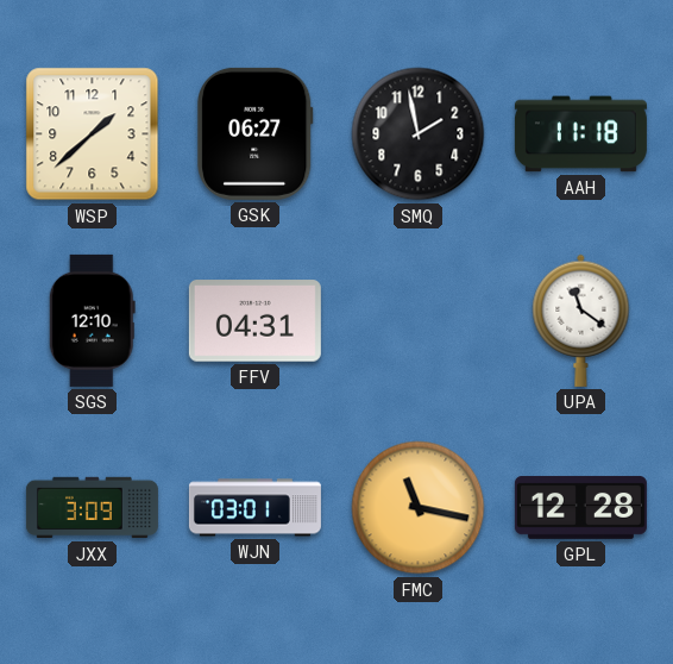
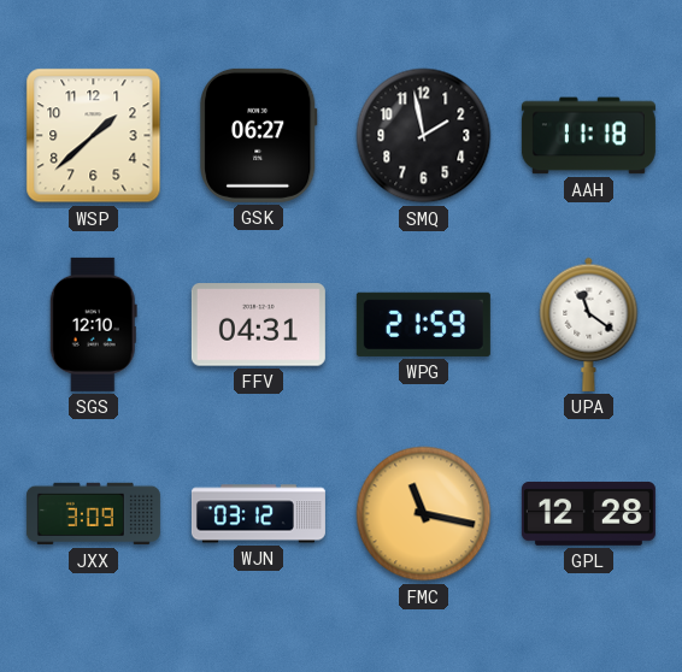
WPG: none -> 21:59
WJN: 03:01 -> 03:12
